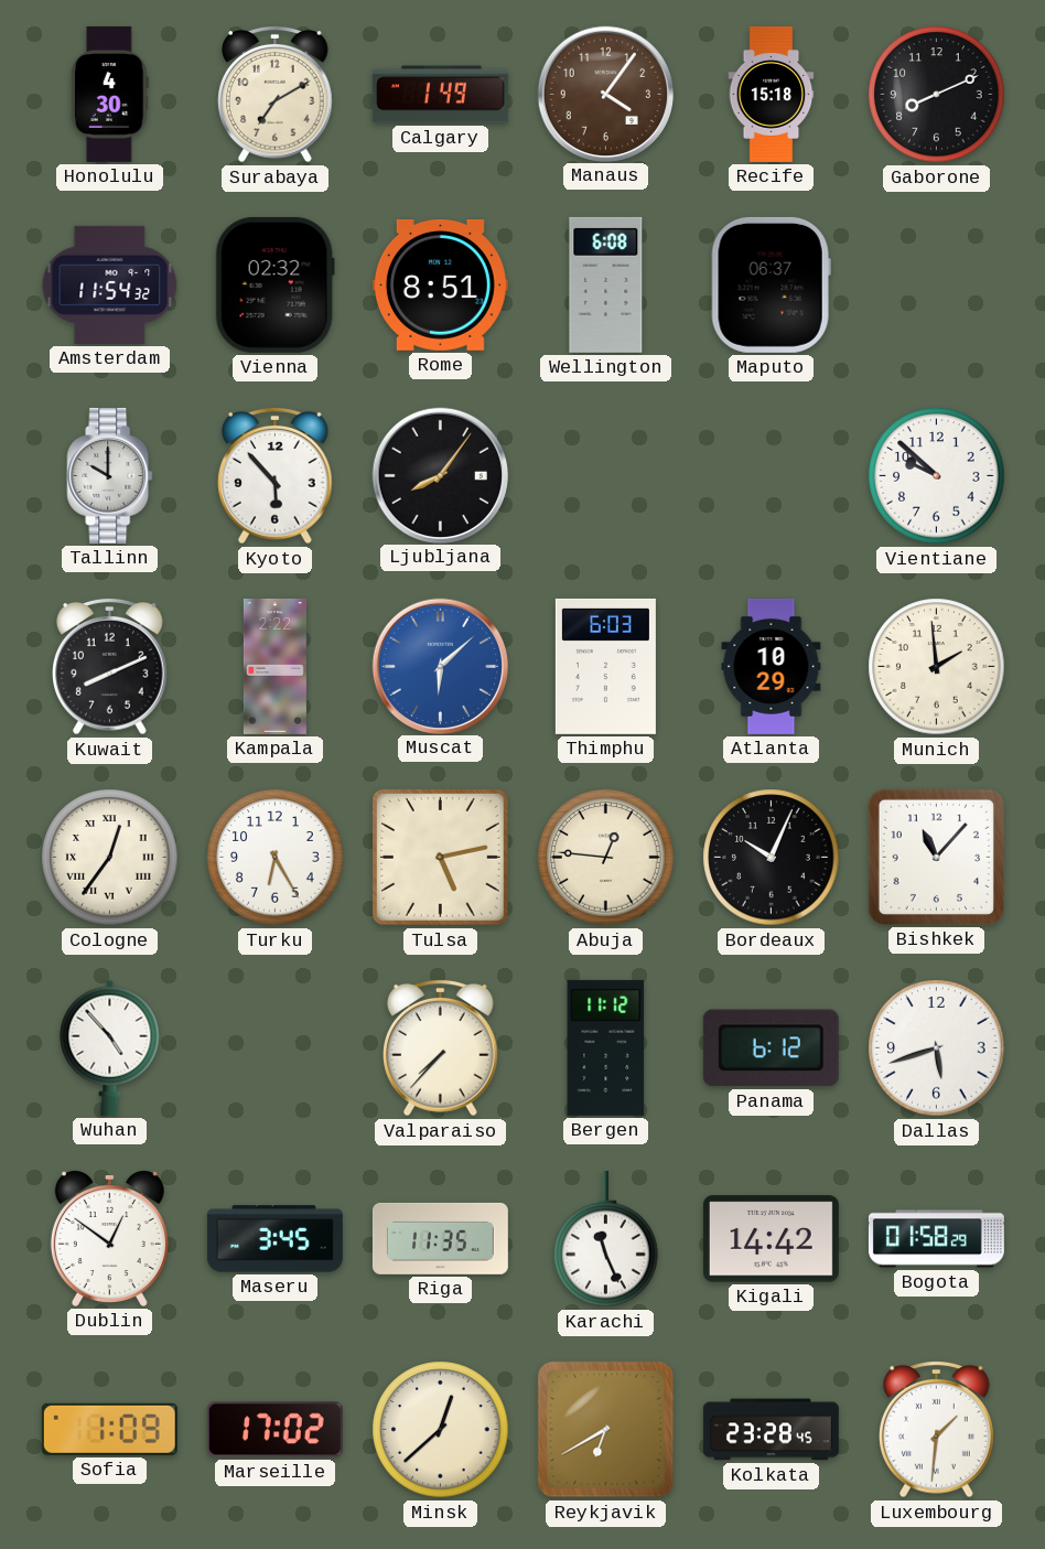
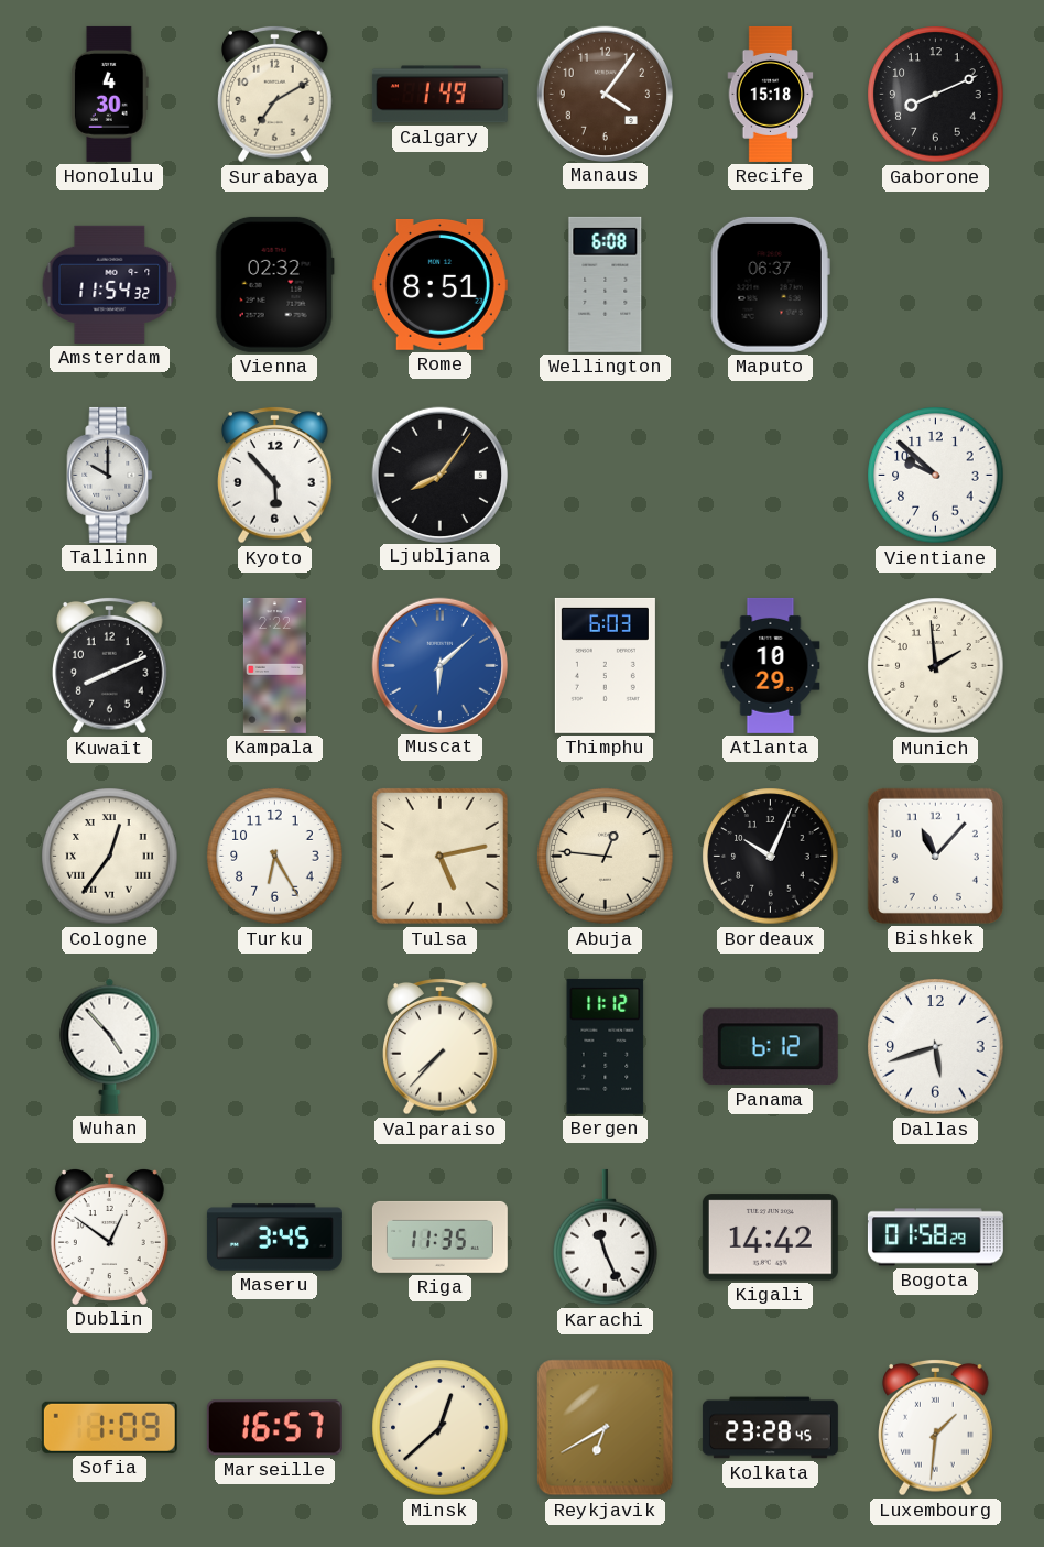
Marseille: 17:02 -> 16:57
